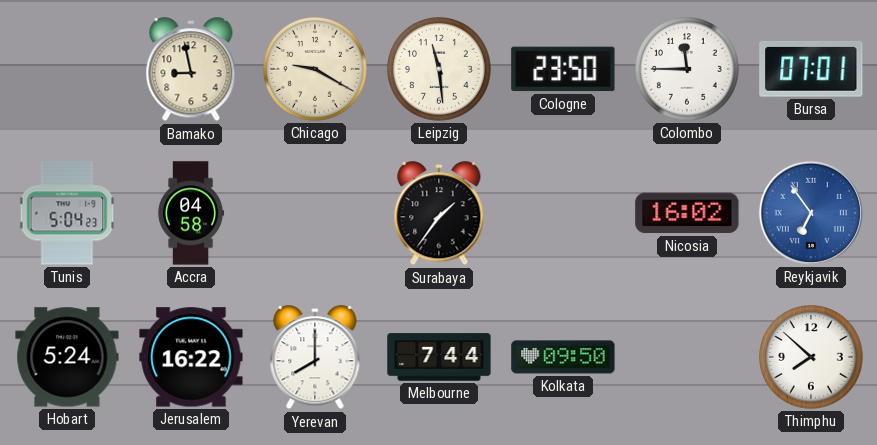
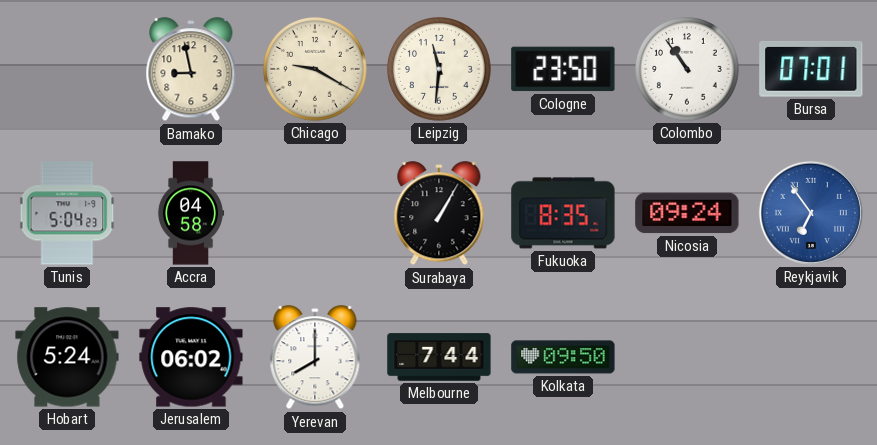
Leipzig: 11:29 -> 11:31
Colombo: 11:45 -> 10:54
Surabaya: 1:36 -> 1:05
Fukuoka: none -> 8:35
Nicosia: 16:02 -> 09:24
Jerusalem: 16:22 -> 06:02
Thimphu: 7:52 -> none
